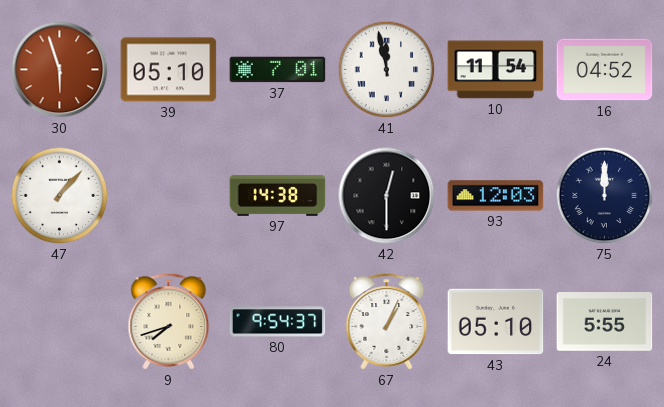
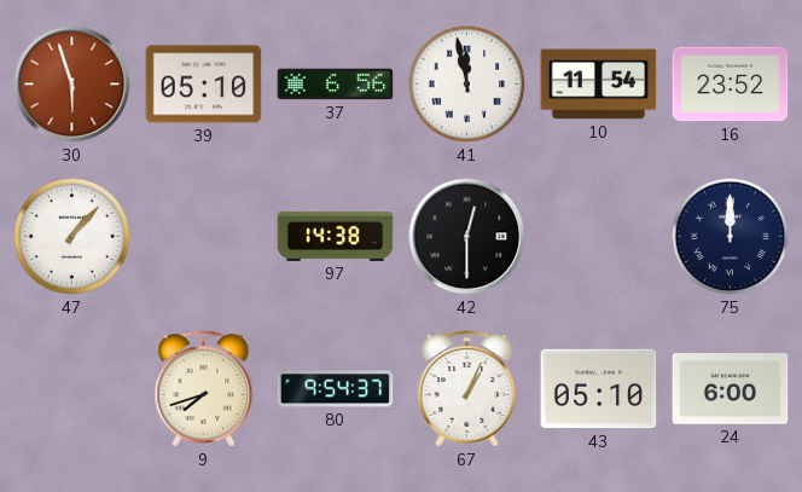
37: 7:01 -> 6:56
16: 04:52 -> 23:52
93: 12:03 -> none
24: 5:55 -> 6:00
